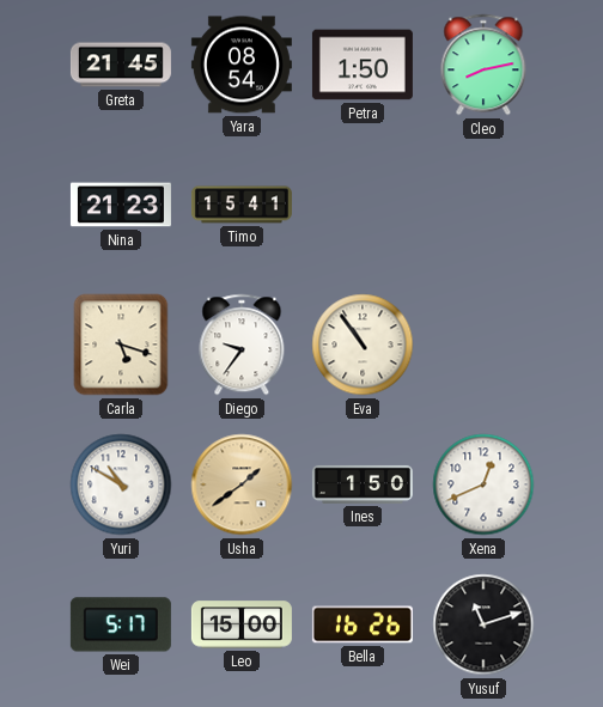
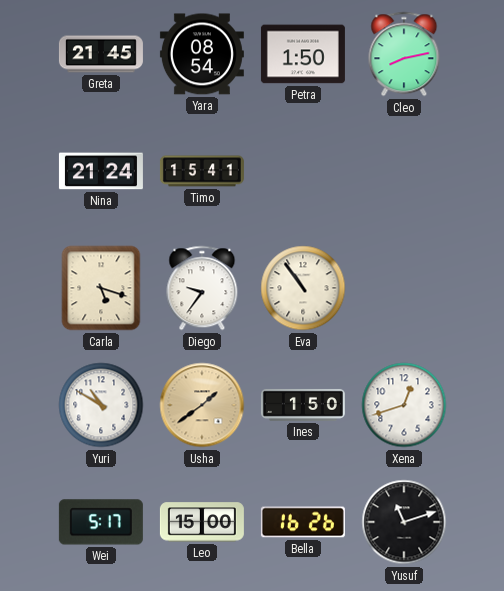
Nina: 21:23 -> 21:24
Xena: 12:41 -> 12:42
